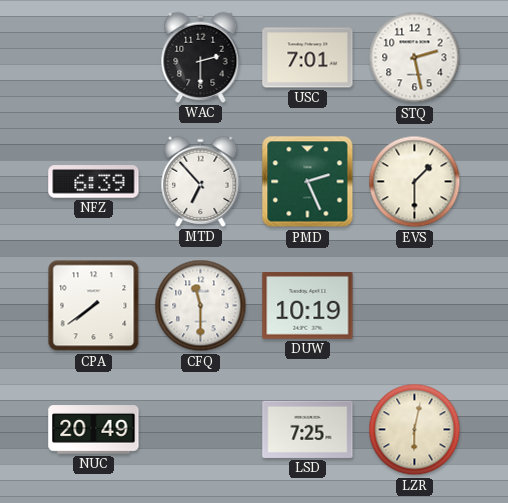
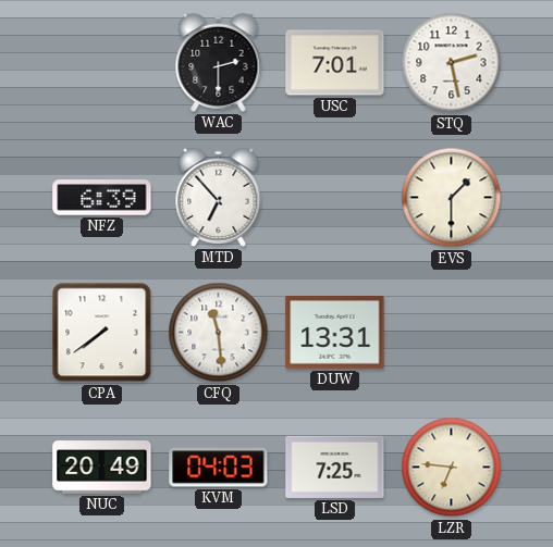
PMD: 2:26 -> none
CFQ: 11:30 -> 11:29
DUW: 10:19 -> 13:31
KVM: none -> 04:03
LZR: 6:02 -> 6:46
